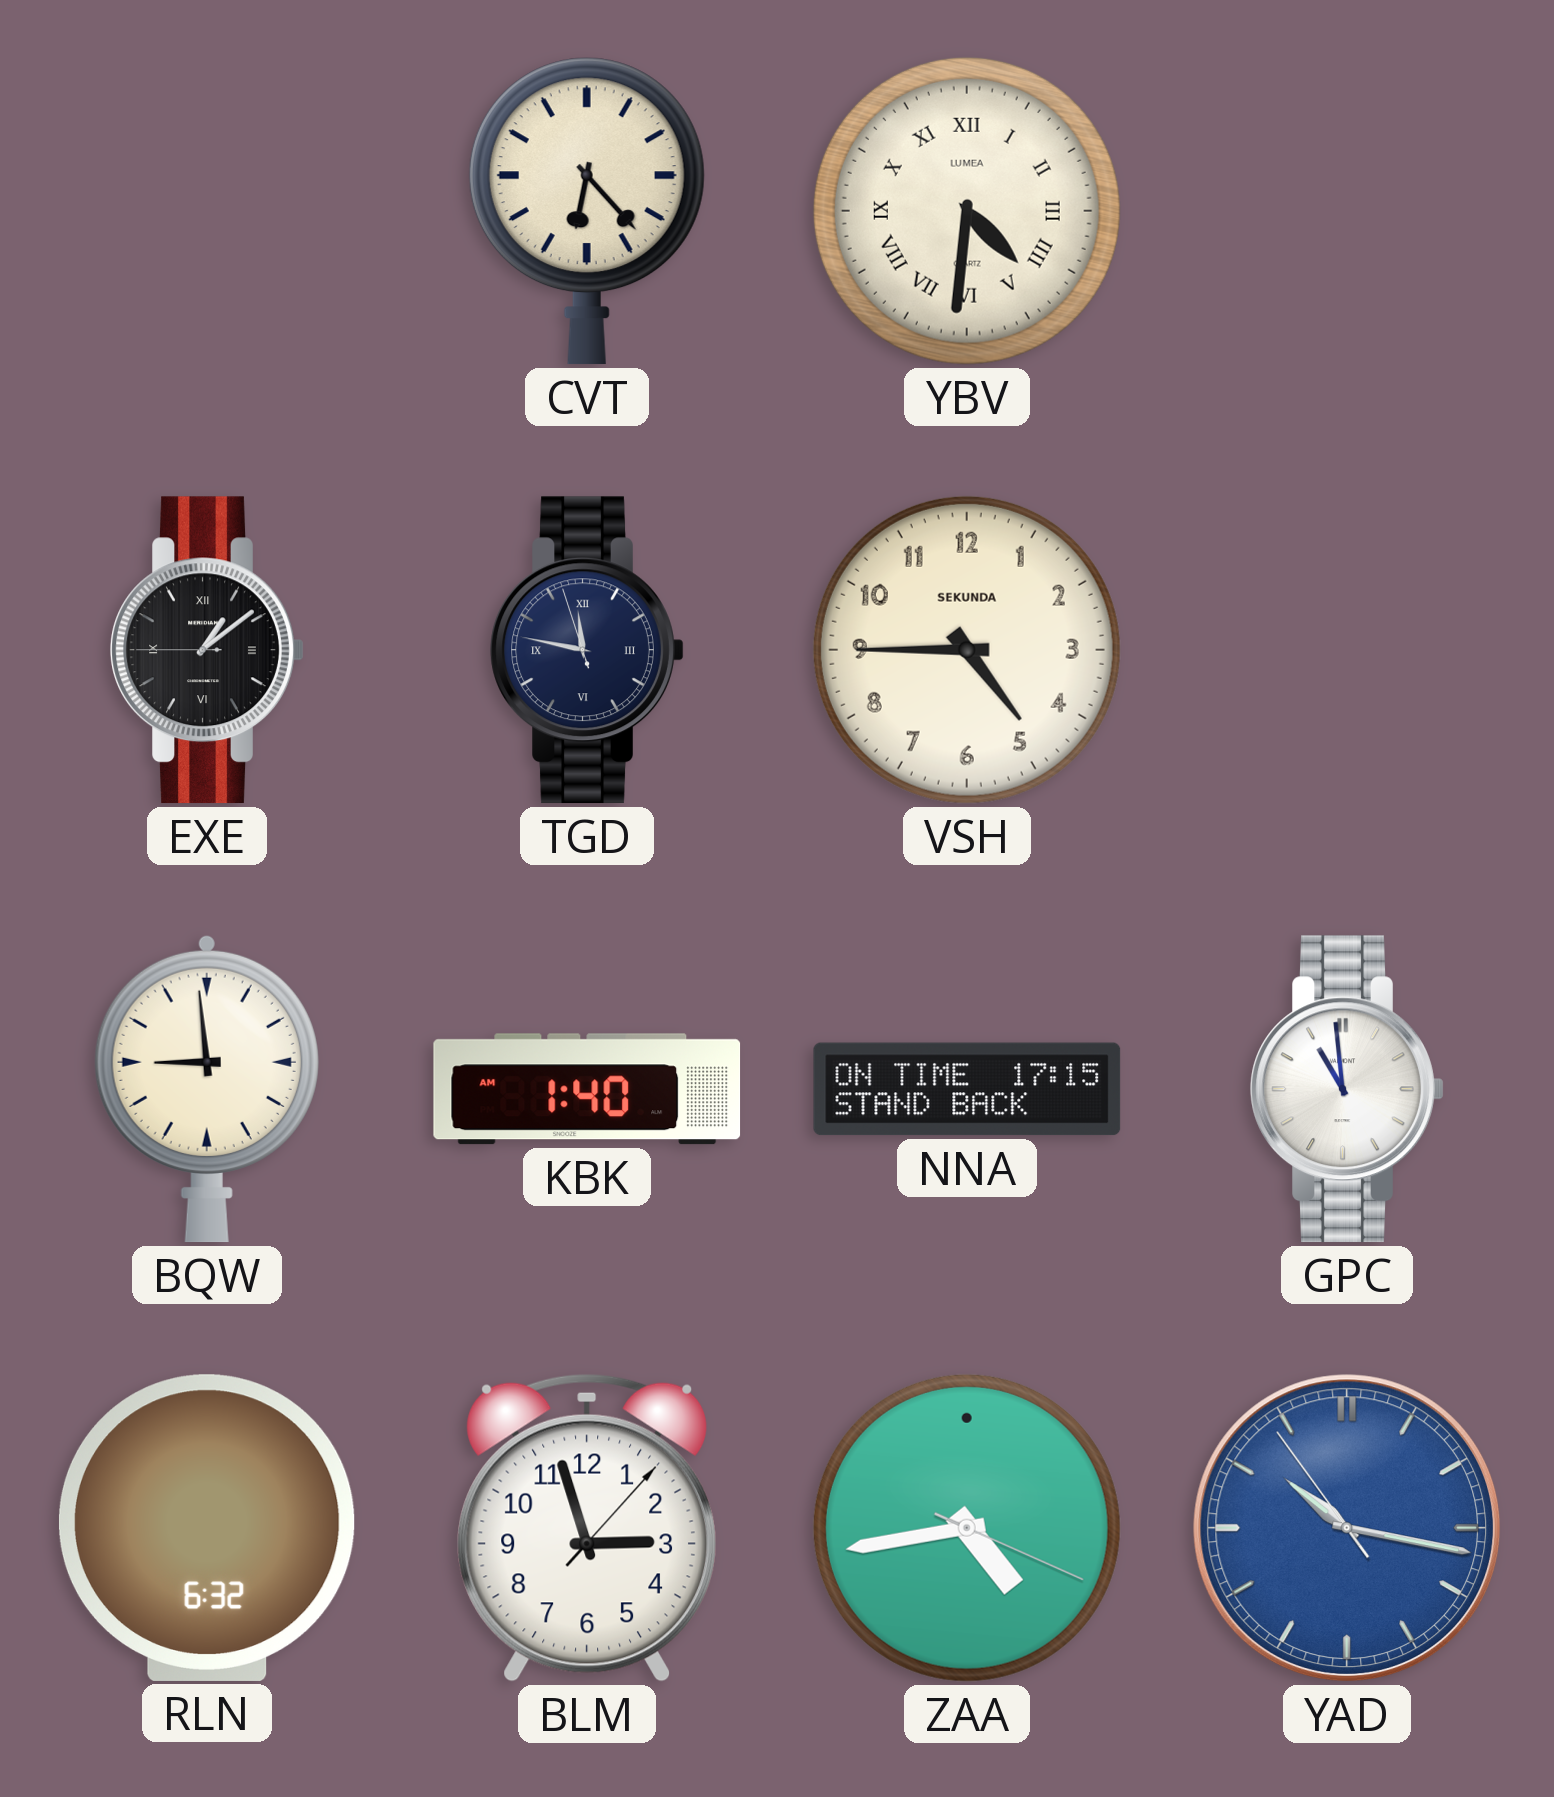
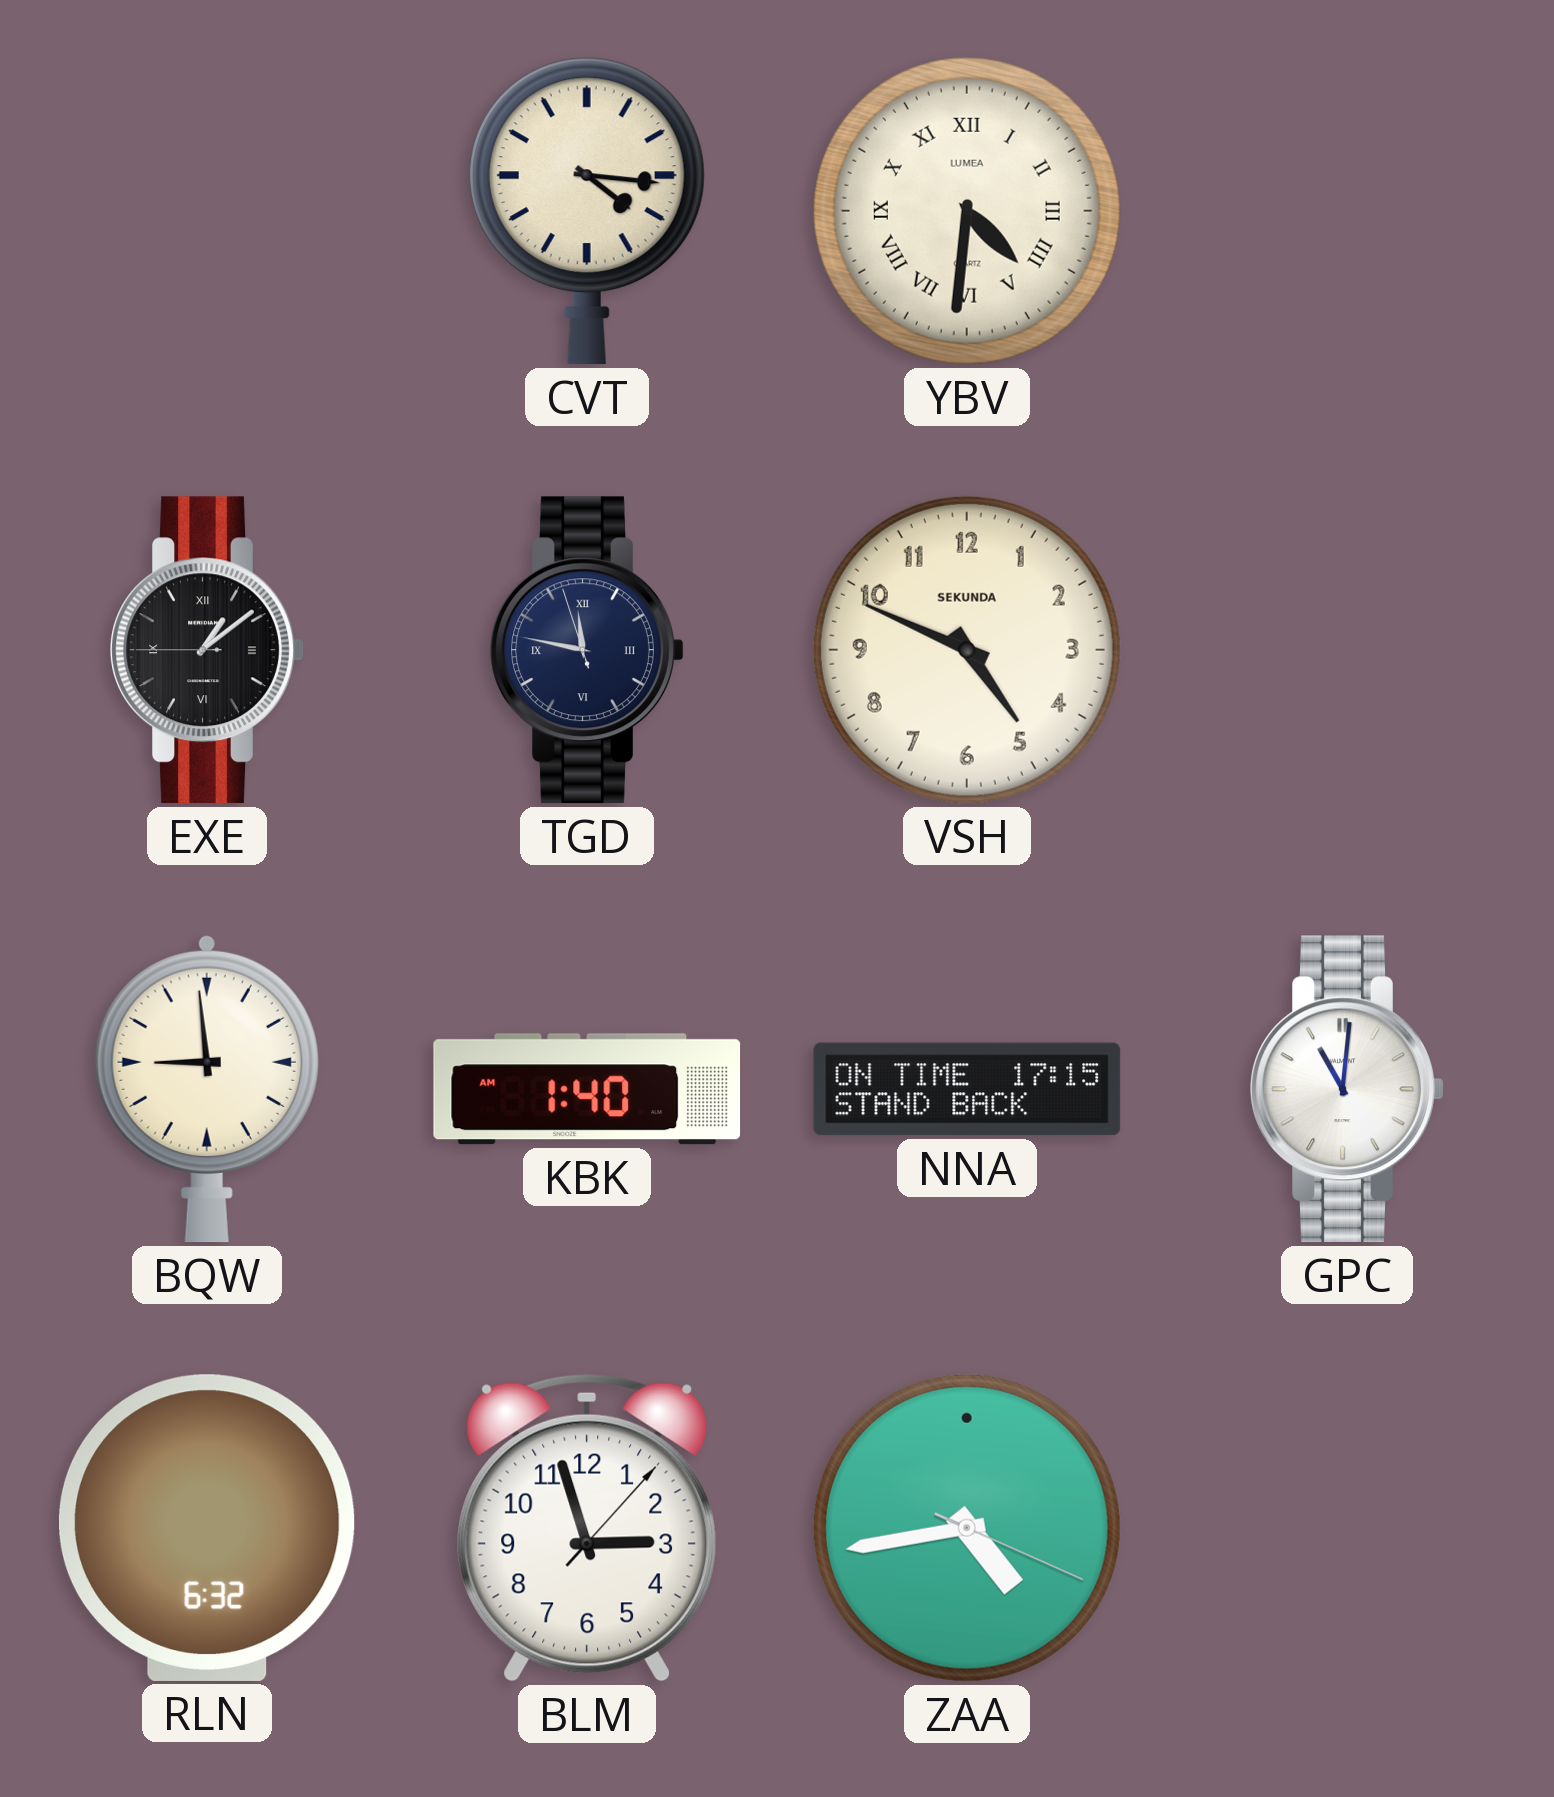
CVT: 6:23 -> 4:16
VSH: 4:45 -> 4:49
GPC: 10:59 -> 11:01
YAD: 10:16 -> none
